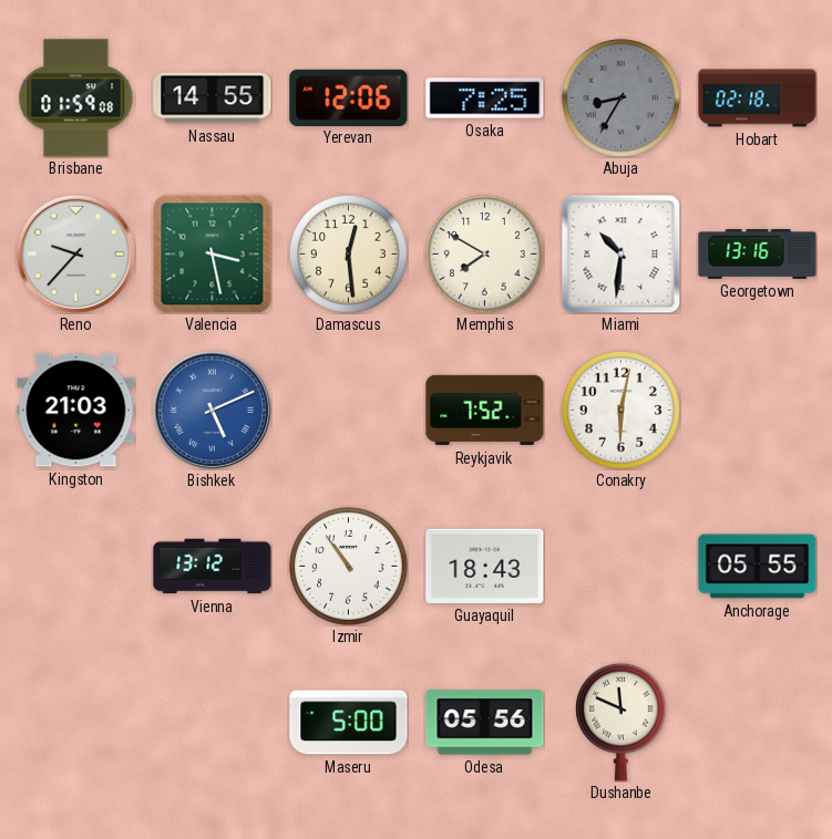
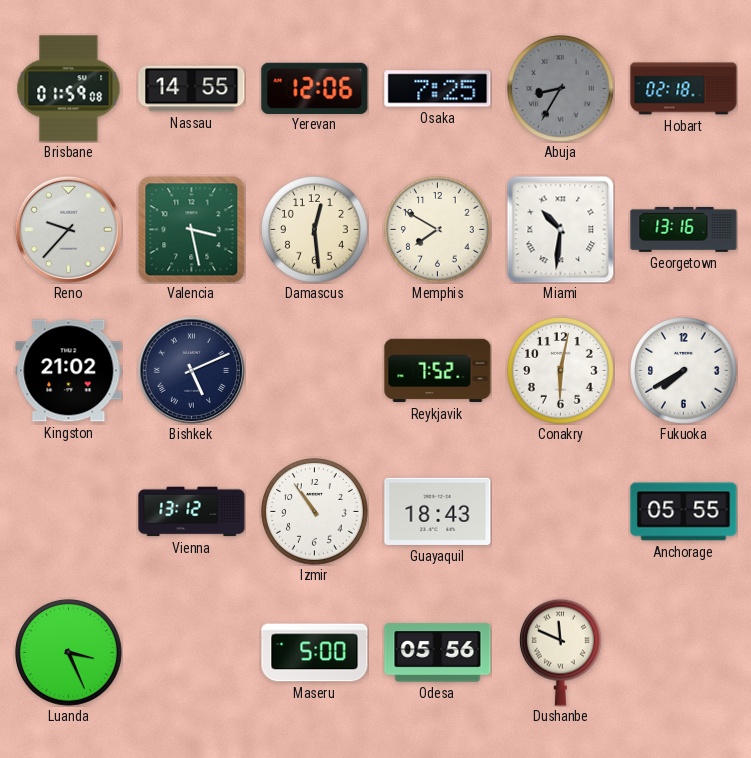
Kingston: 21:03 -> 21:02
Bishkek dial: blue -> navy
Fukuoka: none -> 7:40
Luanda: none -> 3:26
